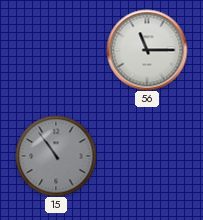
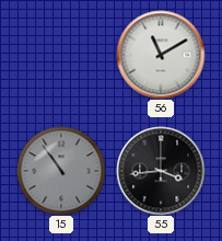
56: 11:15 -> 11:10
55: none -> 3:44
